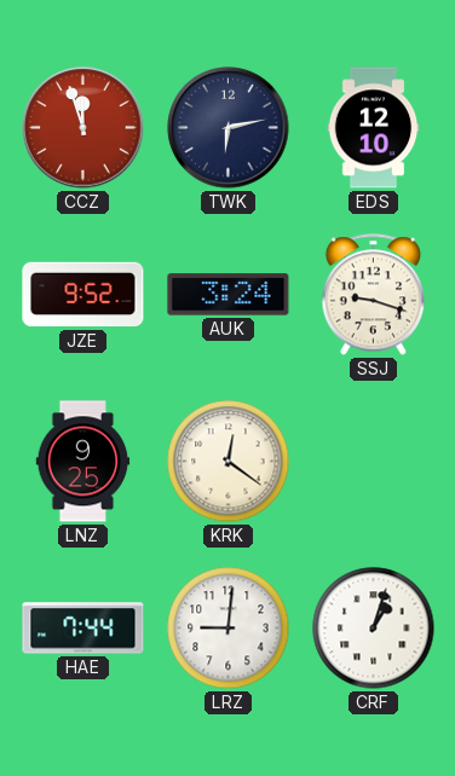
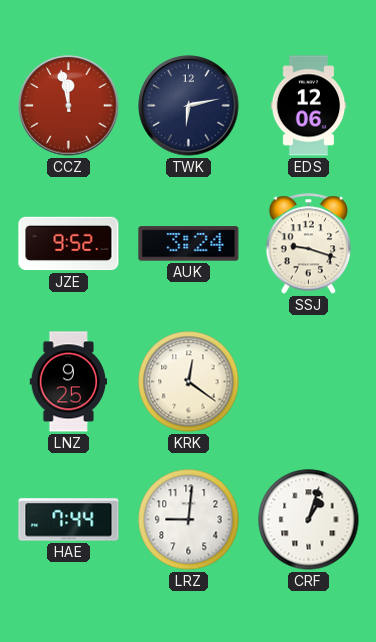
CCZ: 11:57 -> 11:58
EDS: 12:10 -> 12:06
